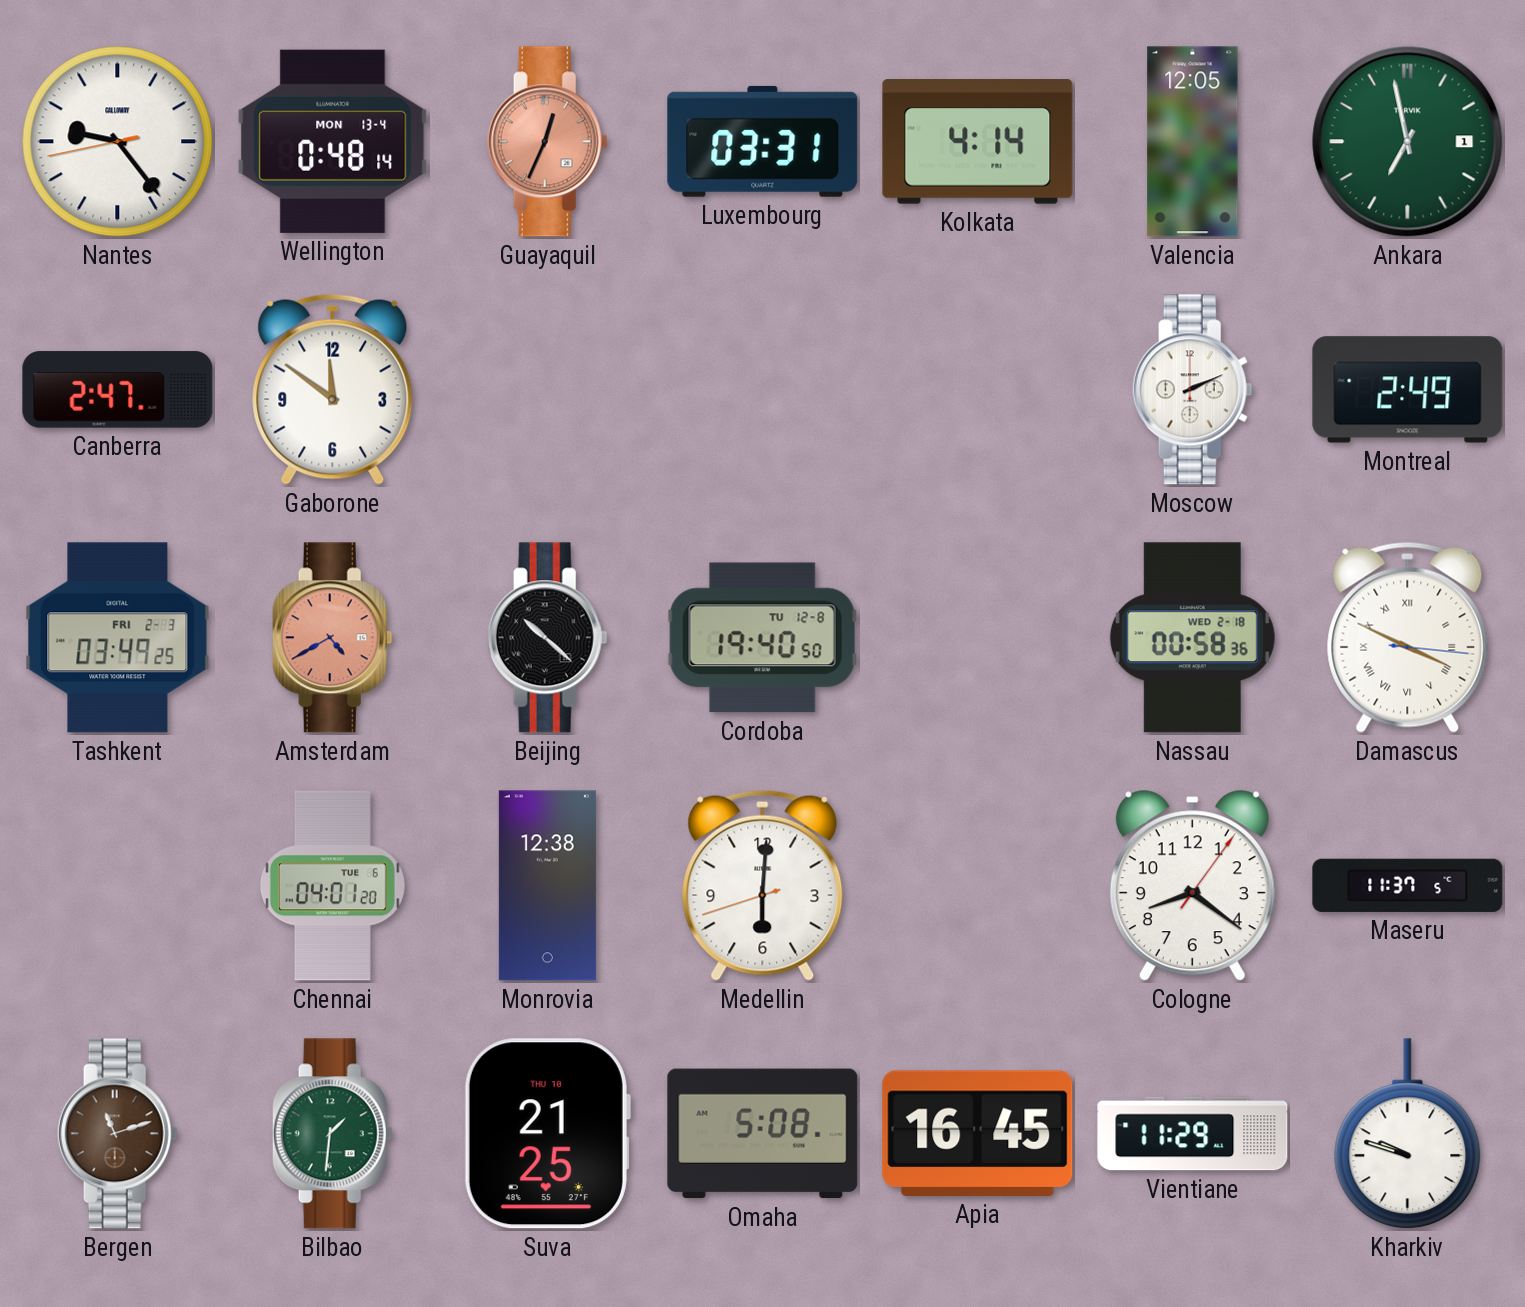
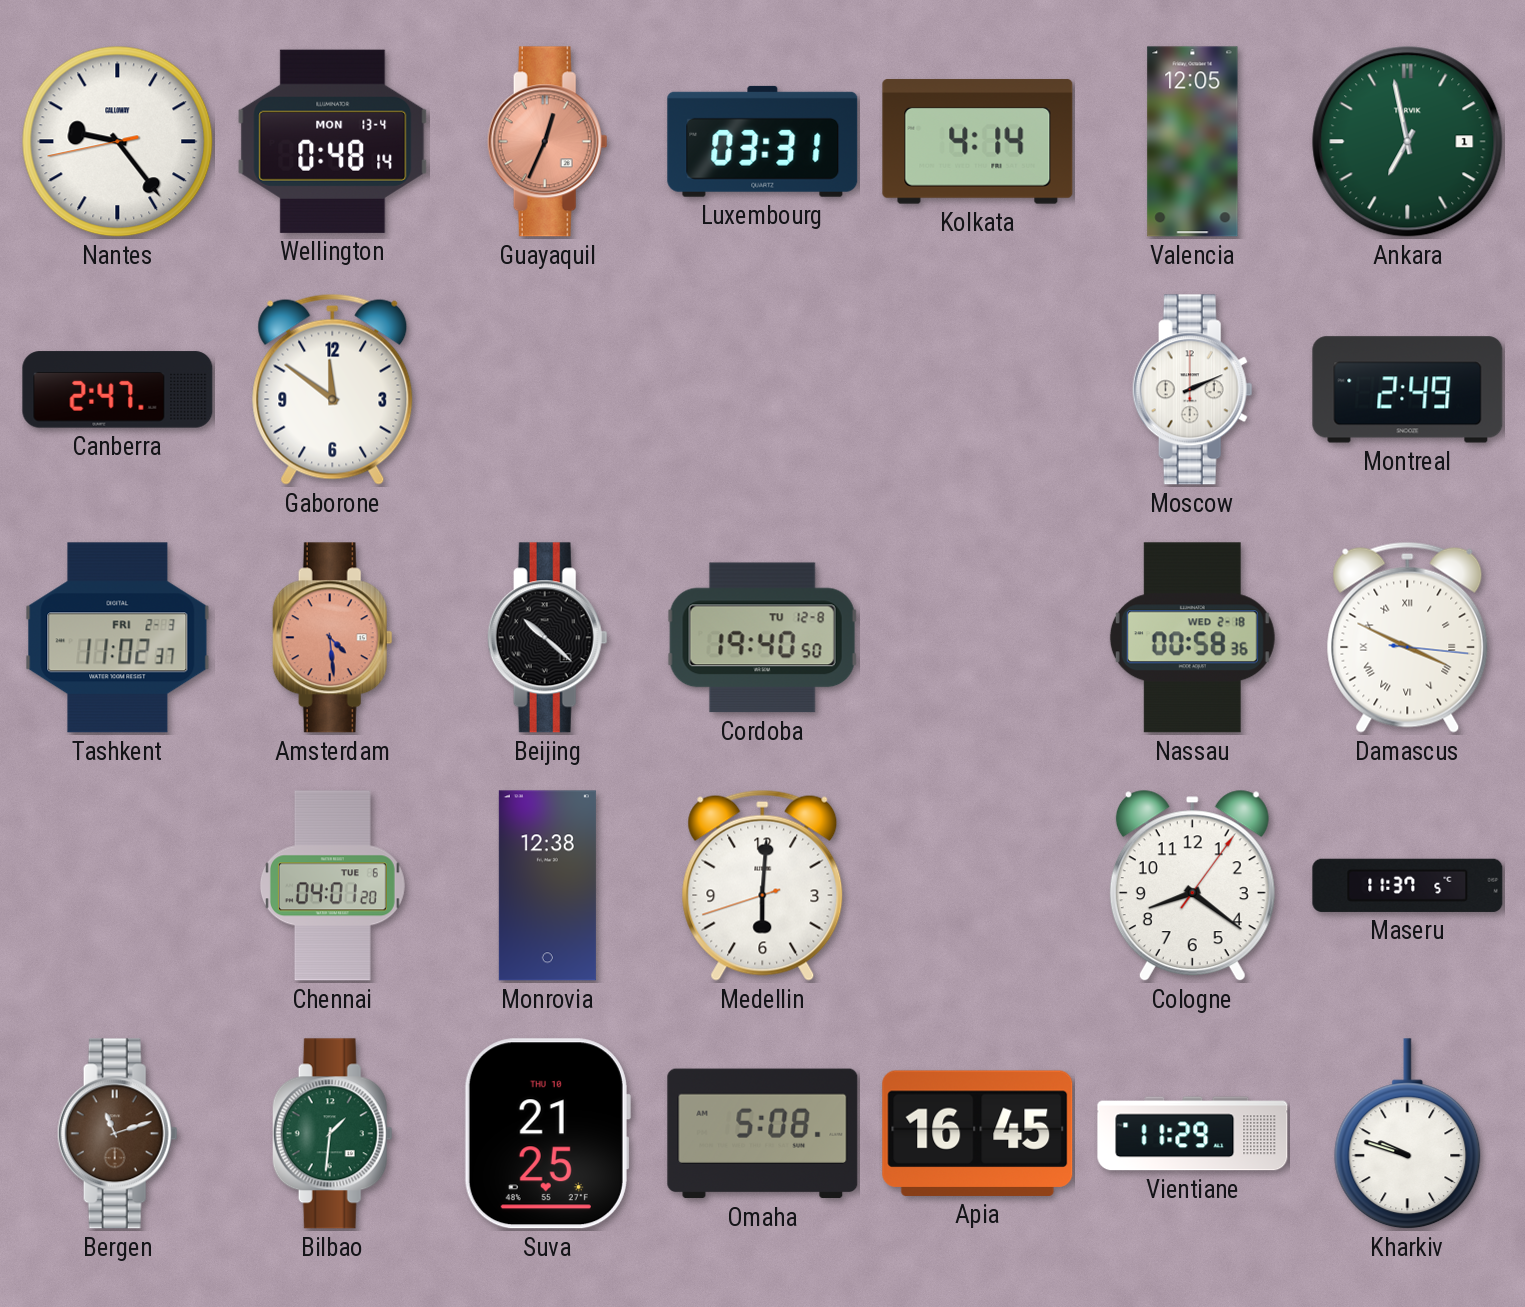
Tashkent: 03:49 -> 11:02
Amsterdam: 4:40 -> 4:29
